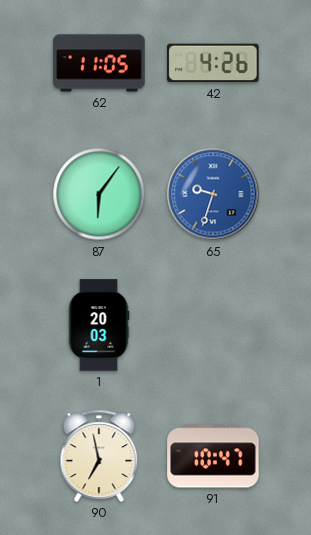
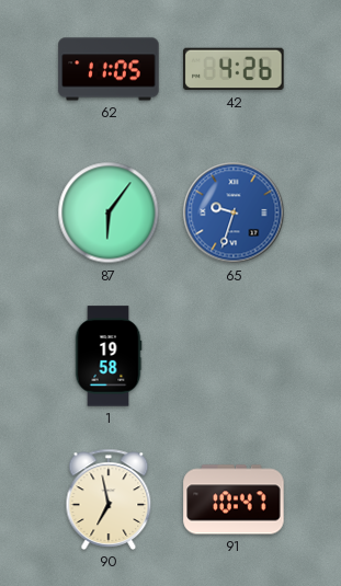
1: 20:03 -> 19:58
